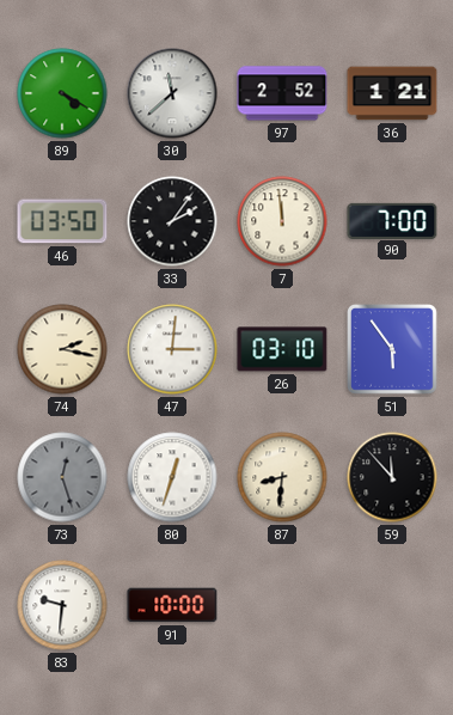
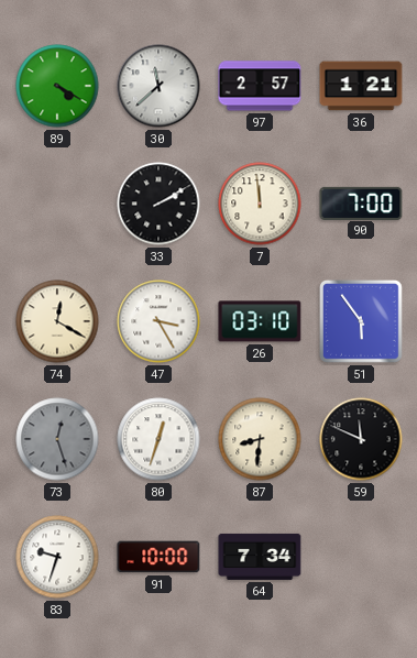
97: 2:52 -> 2:57
46: 03:50 -> none
33: 2:06 -> 2:10
74: 2:17 -> 12:20
47: 3:01 -> 3:25
59: 11:53 -> 11:49
83: 9:31 -> 9:33
64: none -> 7:34
